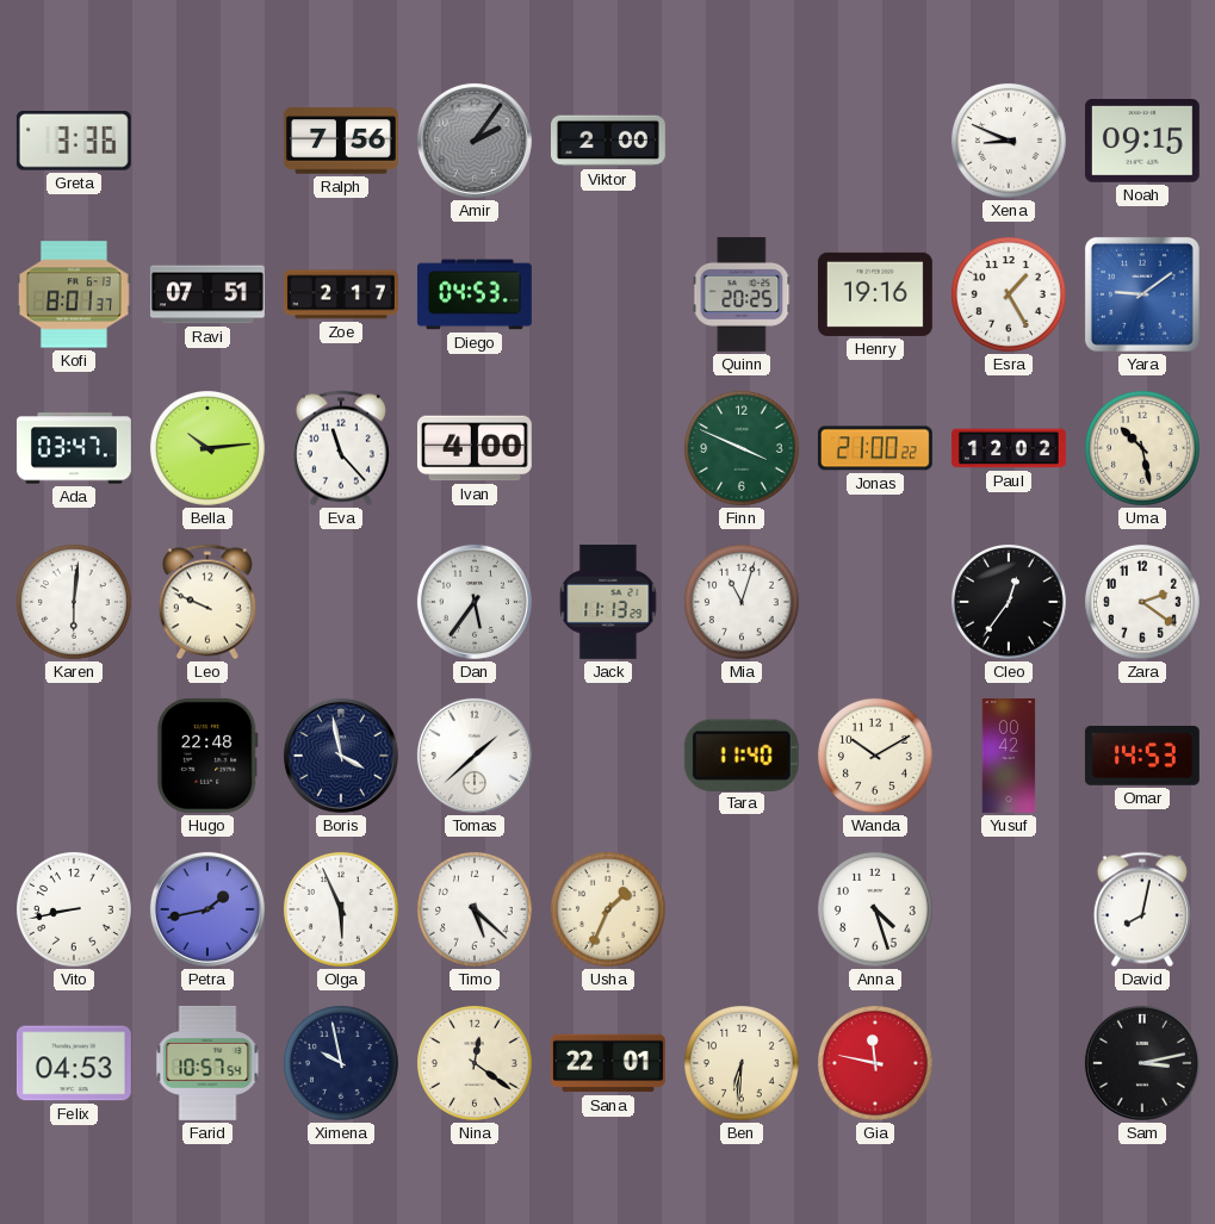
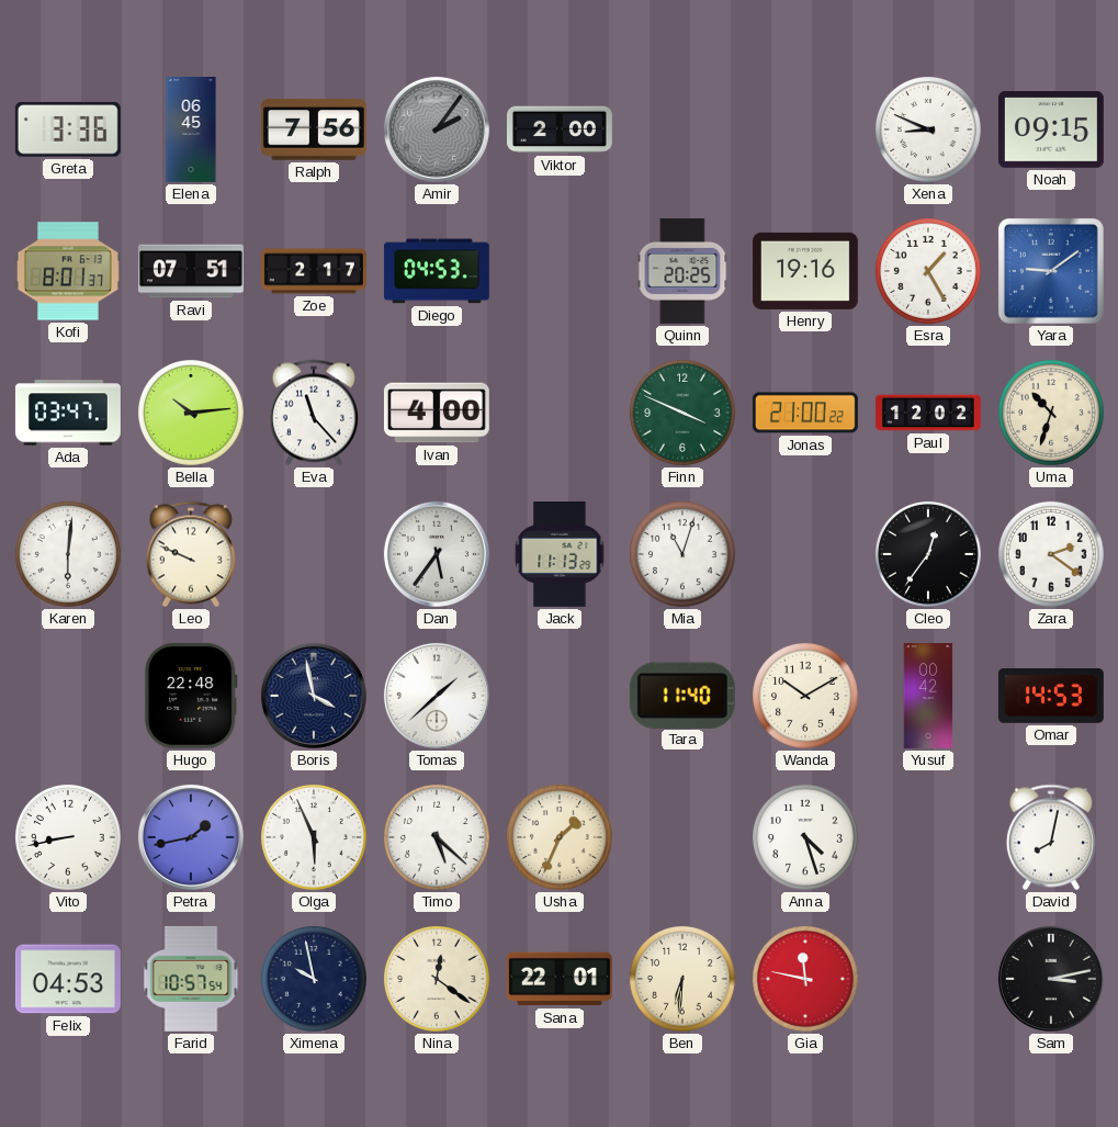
Elena: none -> 06:45
Uma: 10:28 -> 10:33
